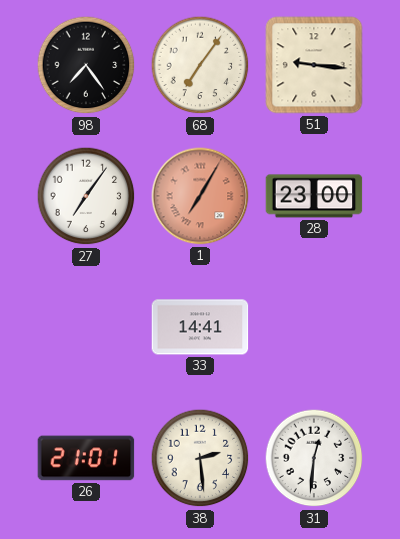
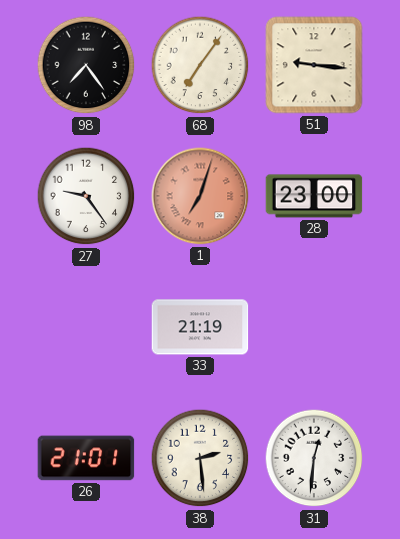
27: 7:06 -> 9:24
1: 7:05 -> 7:03
33: 14:41 -> 21:19
